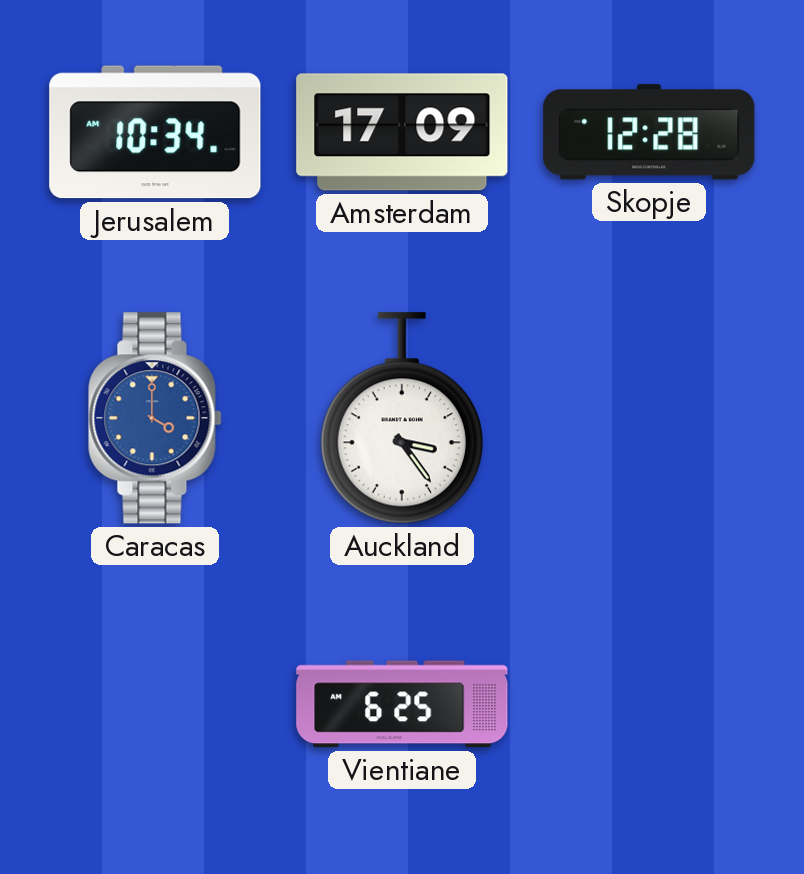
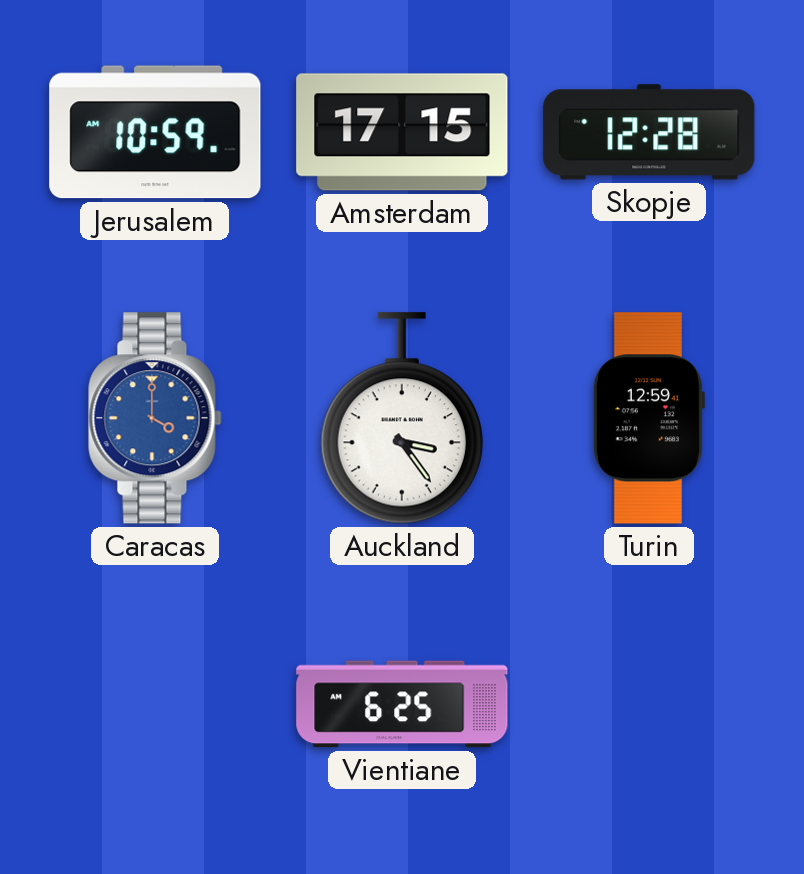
Jerusalem: 10:34 -> 10:59
Amsterdam: 17:09 -> 17:15
Turin: none -> 12:59
